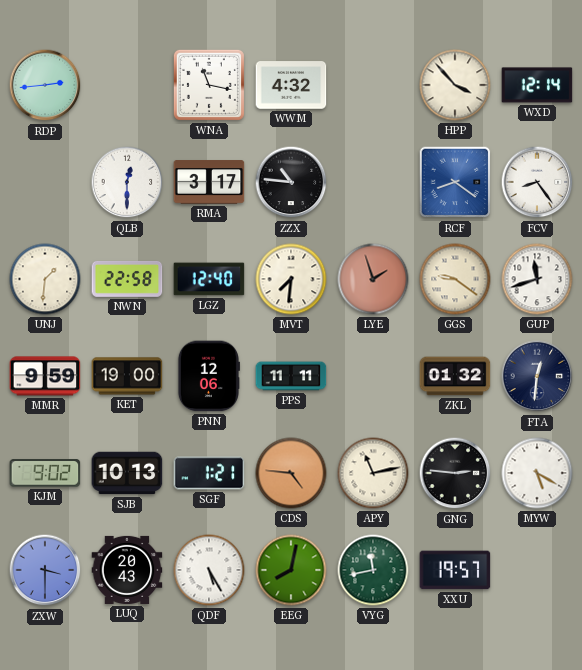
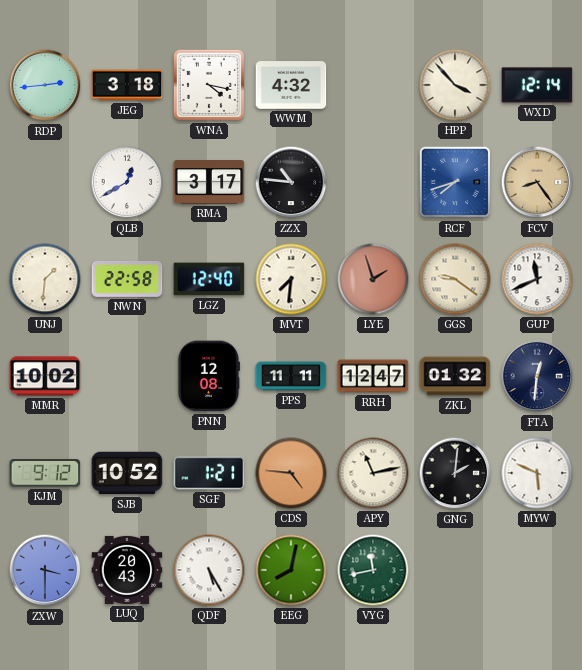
JEG: none -> 3:18
WNA: 11:17 -> 4:17
QLB: 12:30 -> 12:40
RCF: 8:21 -> 7:42
FCV dial: white -> champagne
GUP: 11:42 -> 11:41
MMR: 9:59 -> 10:02
KET: 19:00 -> none
PNN: 12:06 -> 12:08
RRH: none -> 12:47
KJM: 9:02 -> 9:12
SJB: 10:13 -> 10:52
GNG: 2:46 -> 2:01
MYW: 5:20 -> 5:49
XXU: 19:57 -> none
